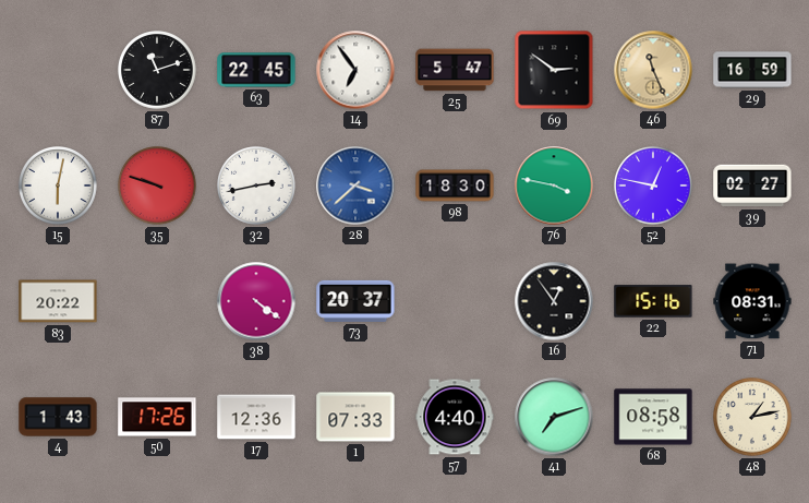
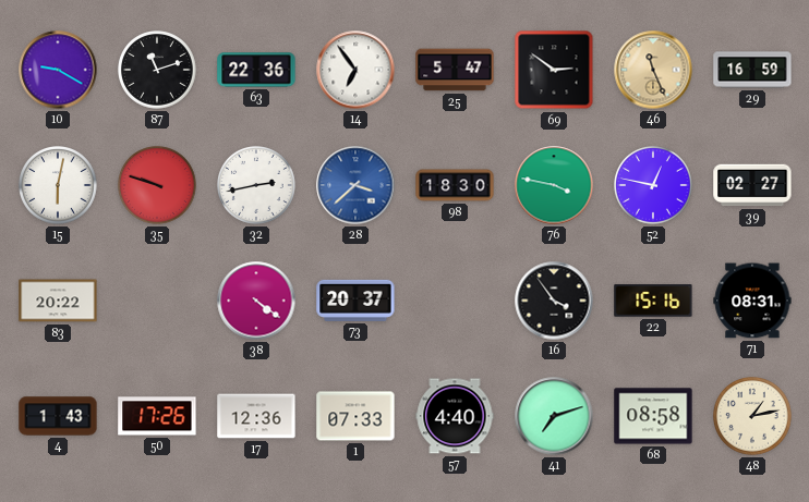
10: none -> 9:20
63: 22:45 -> 22:36
16: 12:54 -> 3:54
